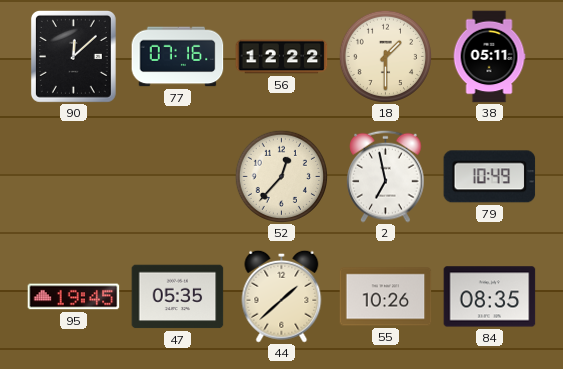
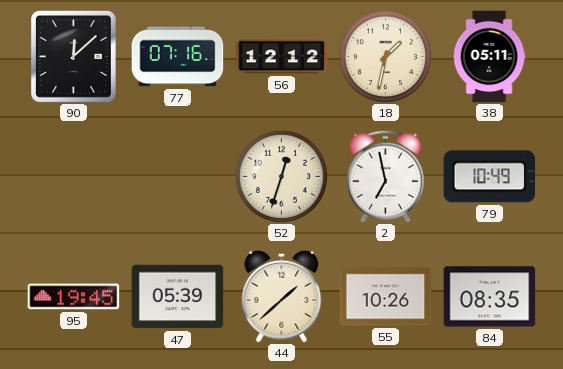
56: 12:22 -> 12:12
18: 1:30 -> 1:32
52: 12:37 -> 12:33
47: 05:35 -> 05:39
